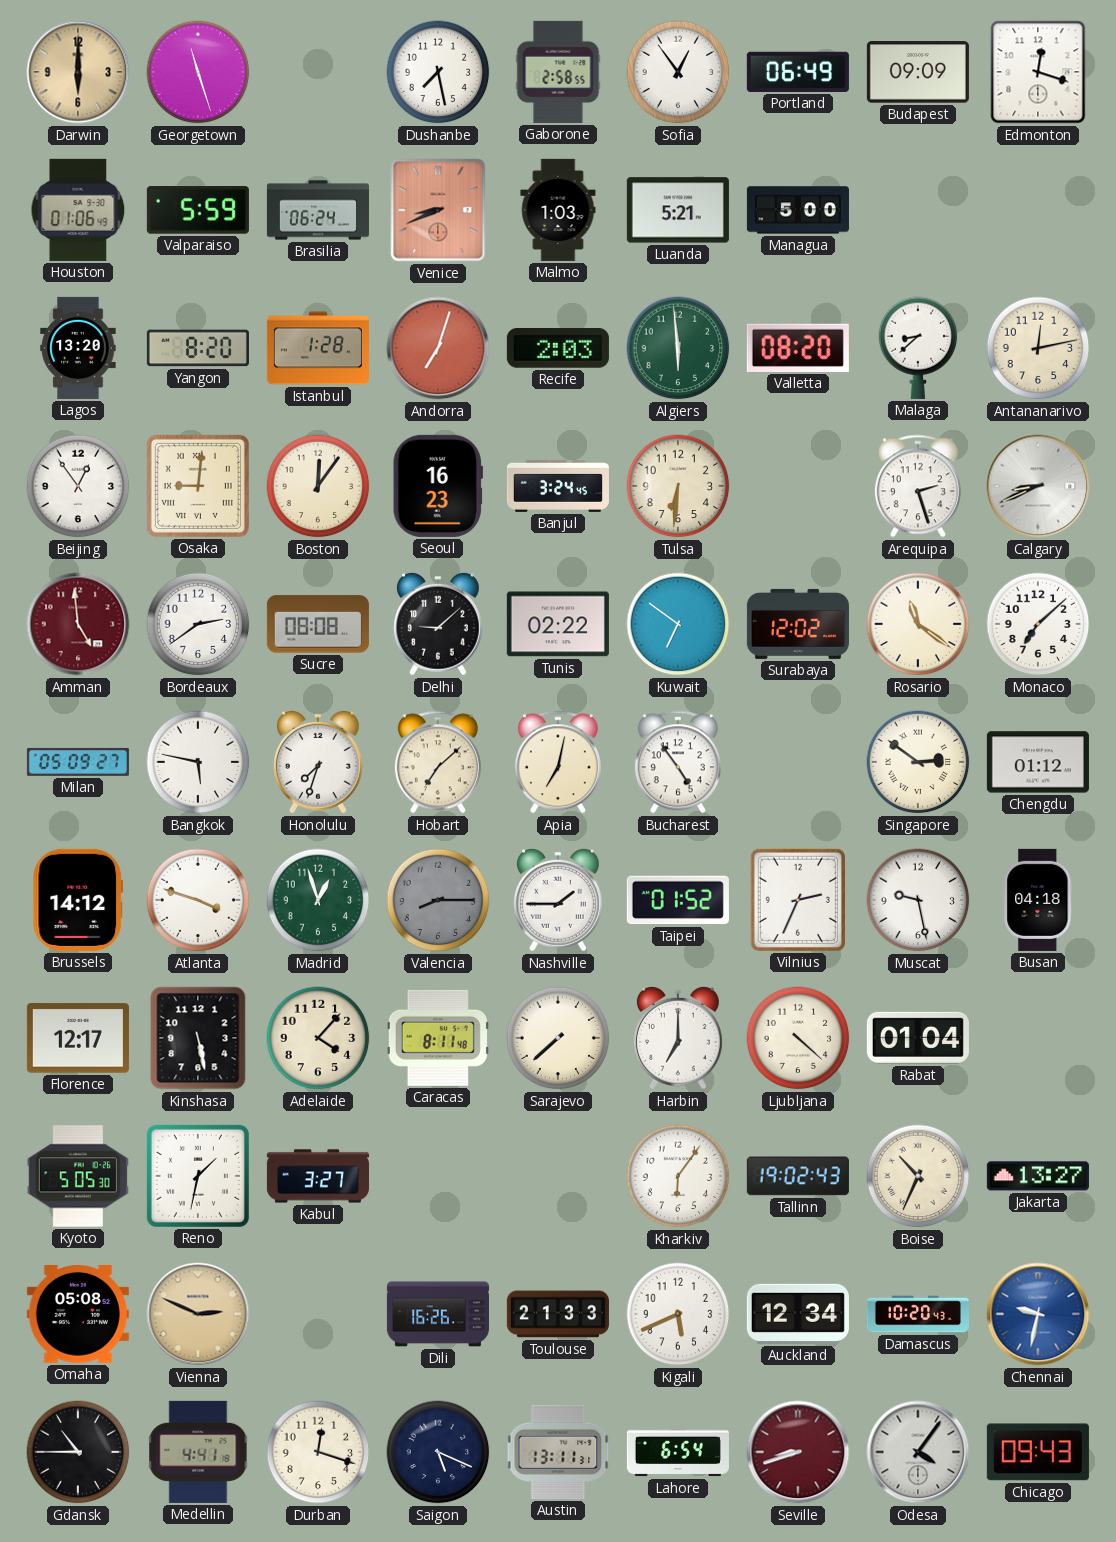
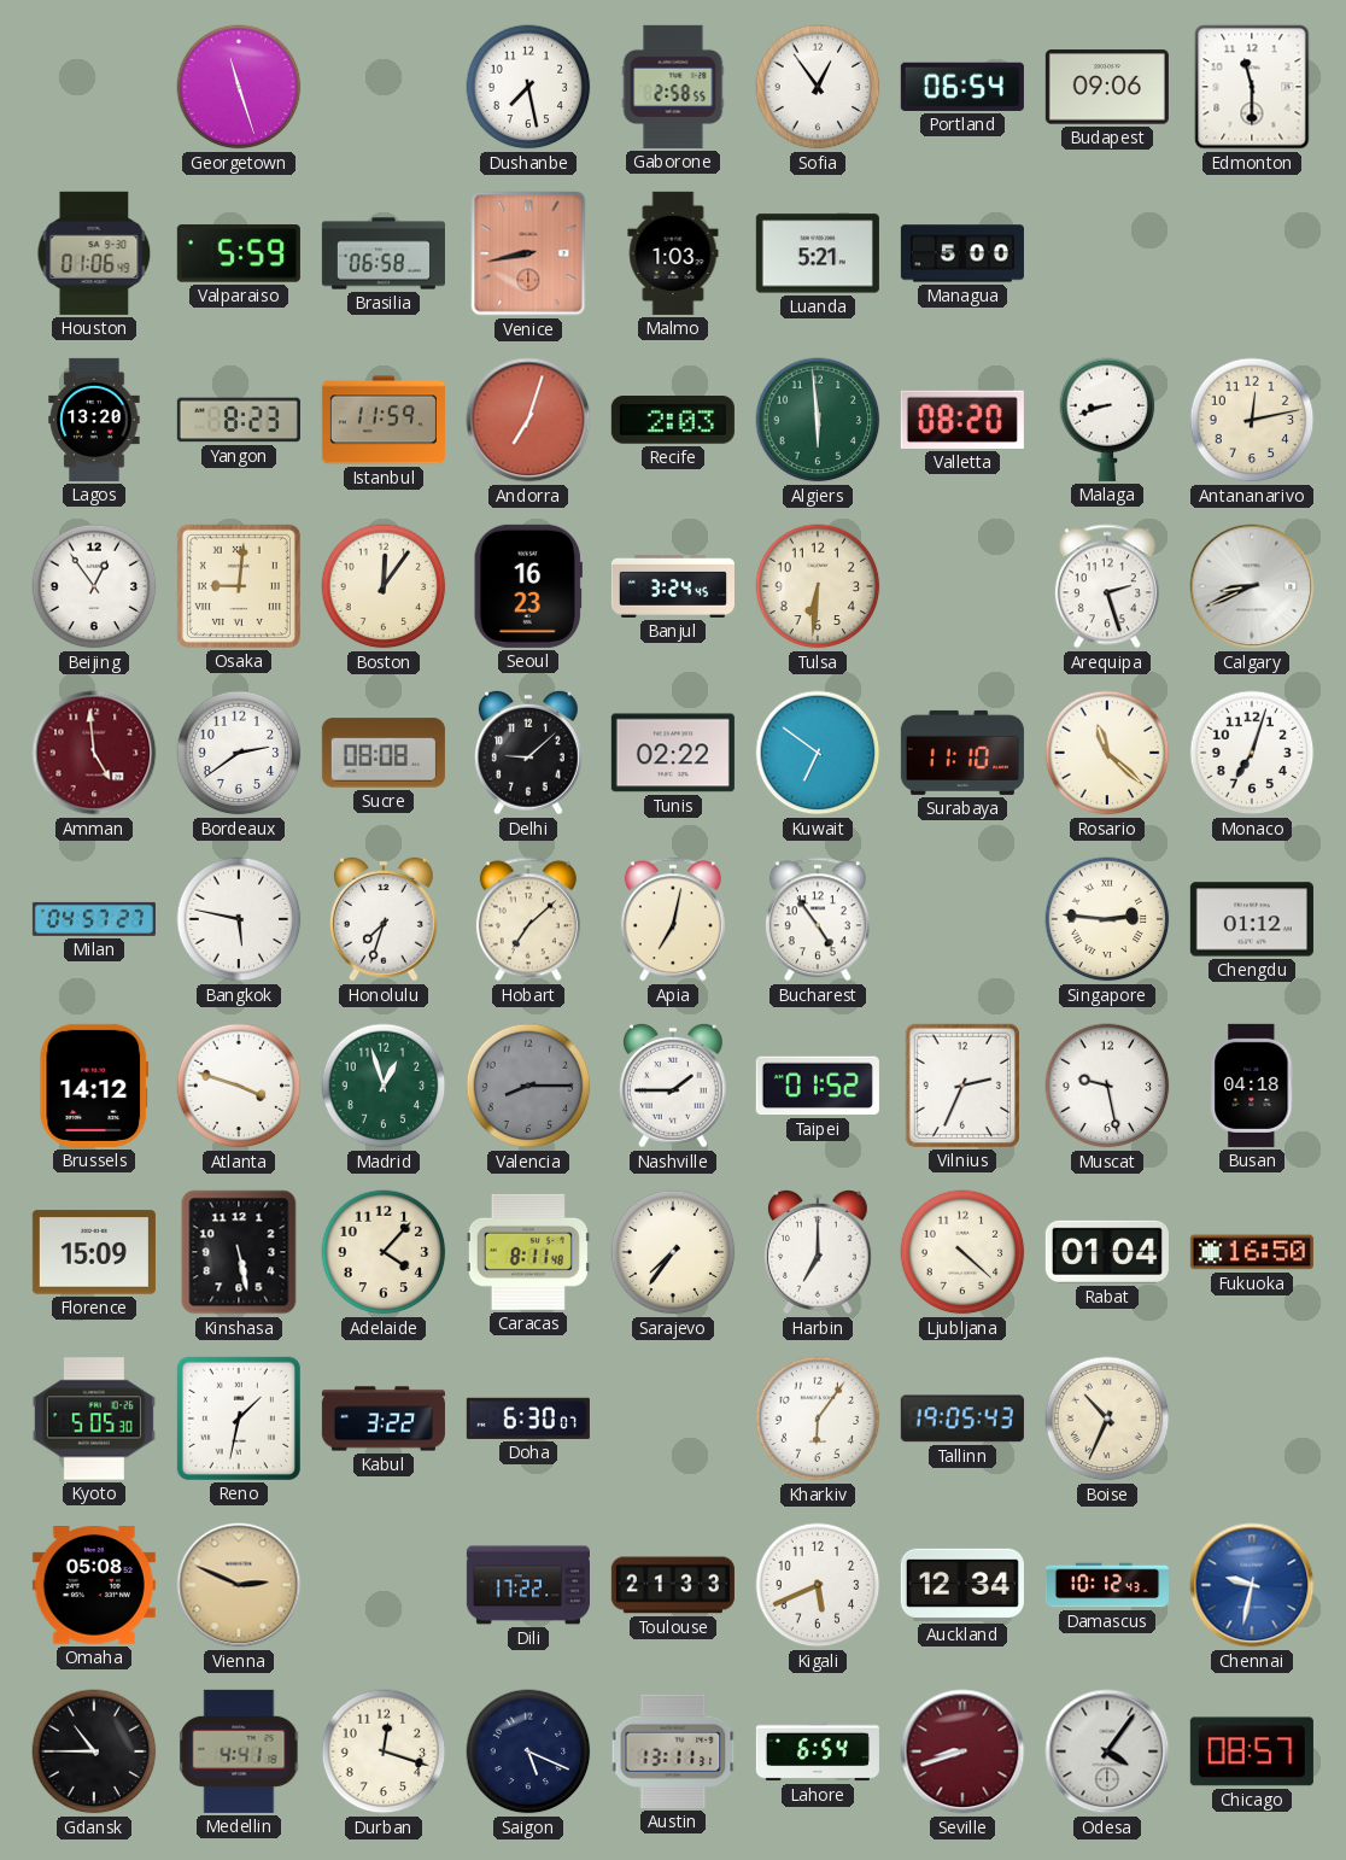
Darwin: 6:00 -> none
Portland: 06:49 -> 06:54
Budapest: 09:09 -> 09:06
Edmonton: 12:18 -> 11:30
Brasilia: 06:24 -> 06:58
Venice: 8:41 -> 8:43
Yangon: 8:20 -> 8:23
Istanbul: 1:28 -> 11:59
Malaga: 8:38 -> 8:42
Surabaya: 12:02 -> 11:10
Rosario: 11:21 -> 11:22
Monaco: 7:08 -> 7:03
Milan: 05:09 -> 04:57
Singapore: 2:51 -> 2:46
Florence: 12:17 -> 15:09
Sarajevo: 7:38 -> 7:36
Fukuoka: none -> 16:50
Kabul: 3:27 -> 3:22
Doha: none -> 6:30
Tallinn: 19:02 -> 19:05
Jakarta: 13:27 -> none
Dili: 16:26 -> 17:22
Damascus: 10:20 -> 10:12
Chicago: 09:43 -> 08:57
